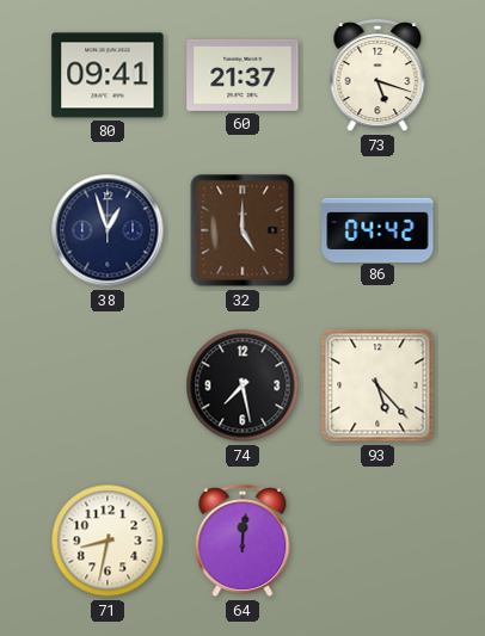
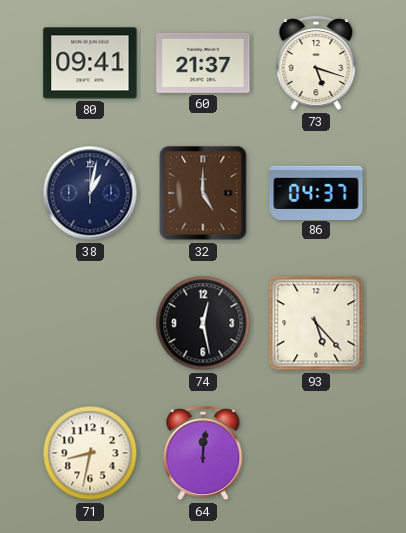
38: 12:57 -> 1:02
86: 04:42 -> 04:37
74: 7:28 -> 12:28
